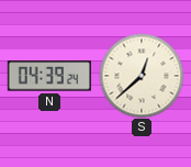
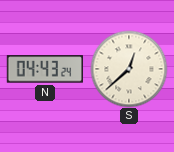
N: 04:39 -> 04:43
